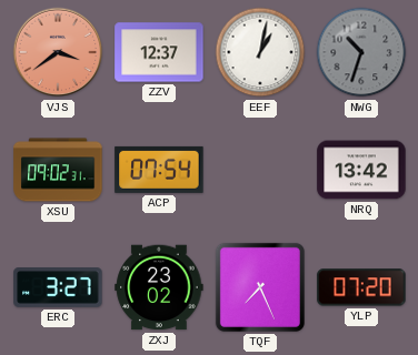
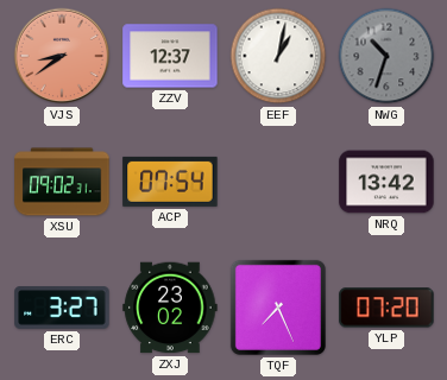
VJS: 3:39 -> 8:39
